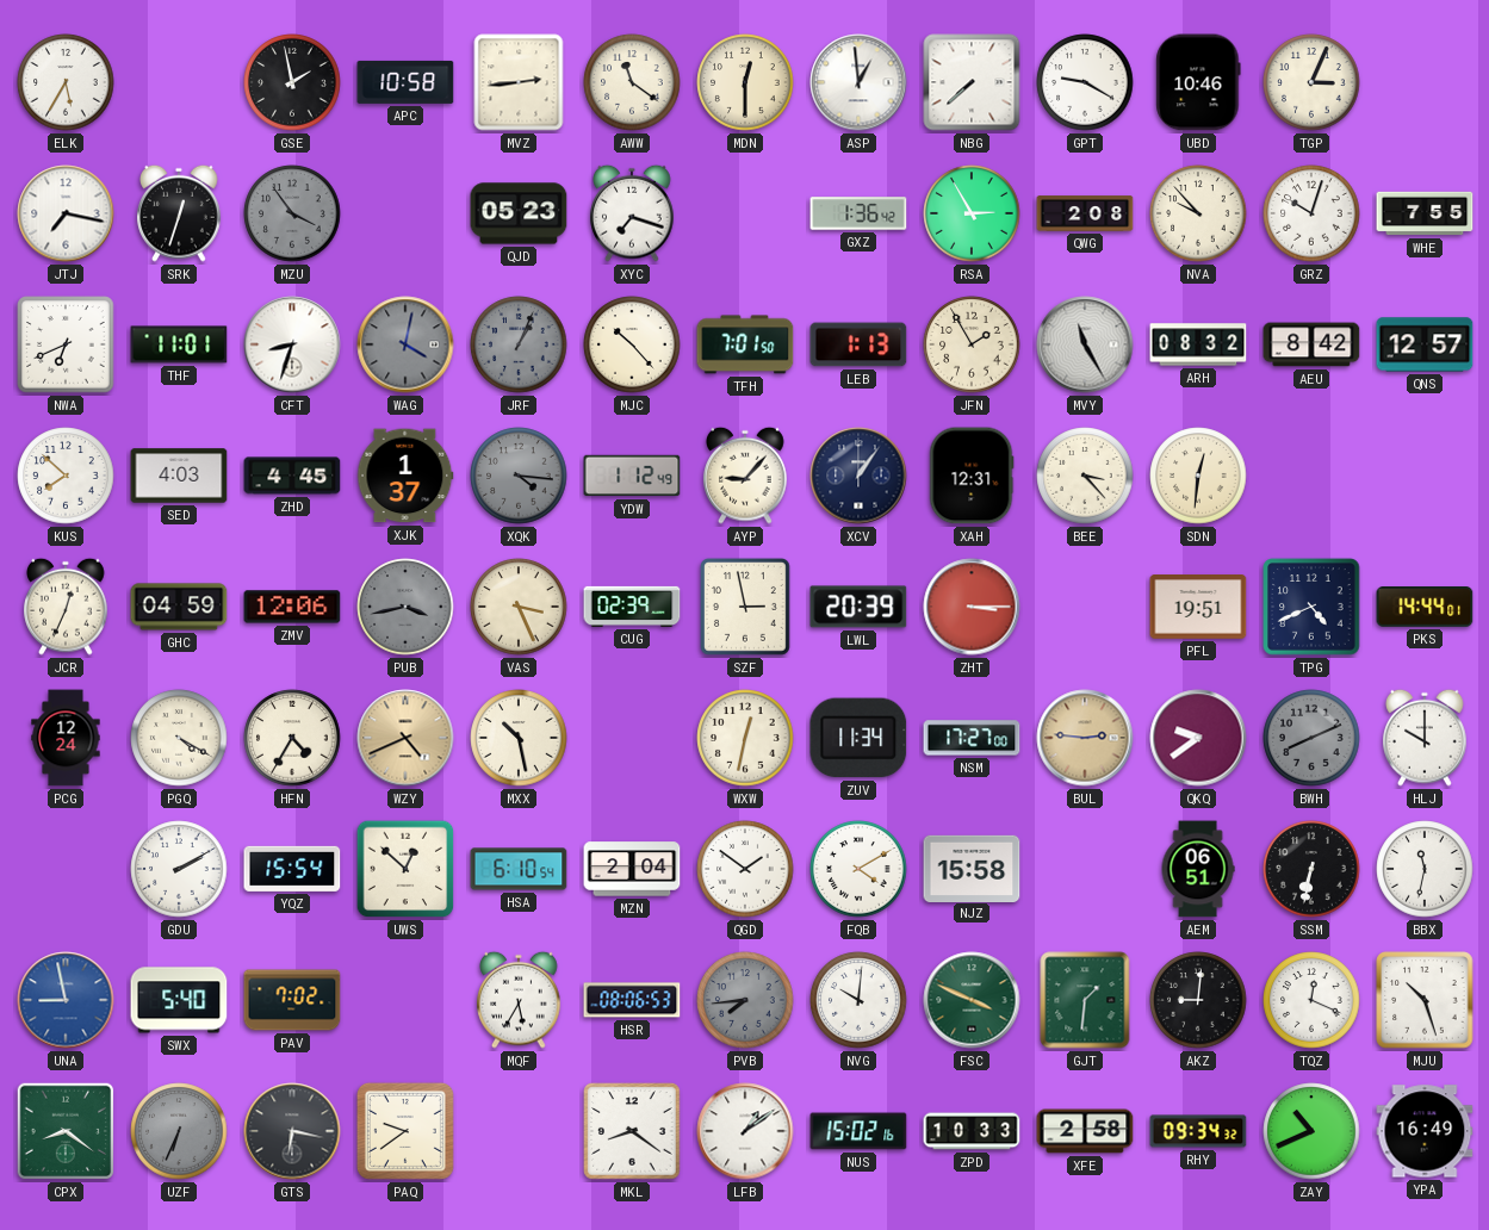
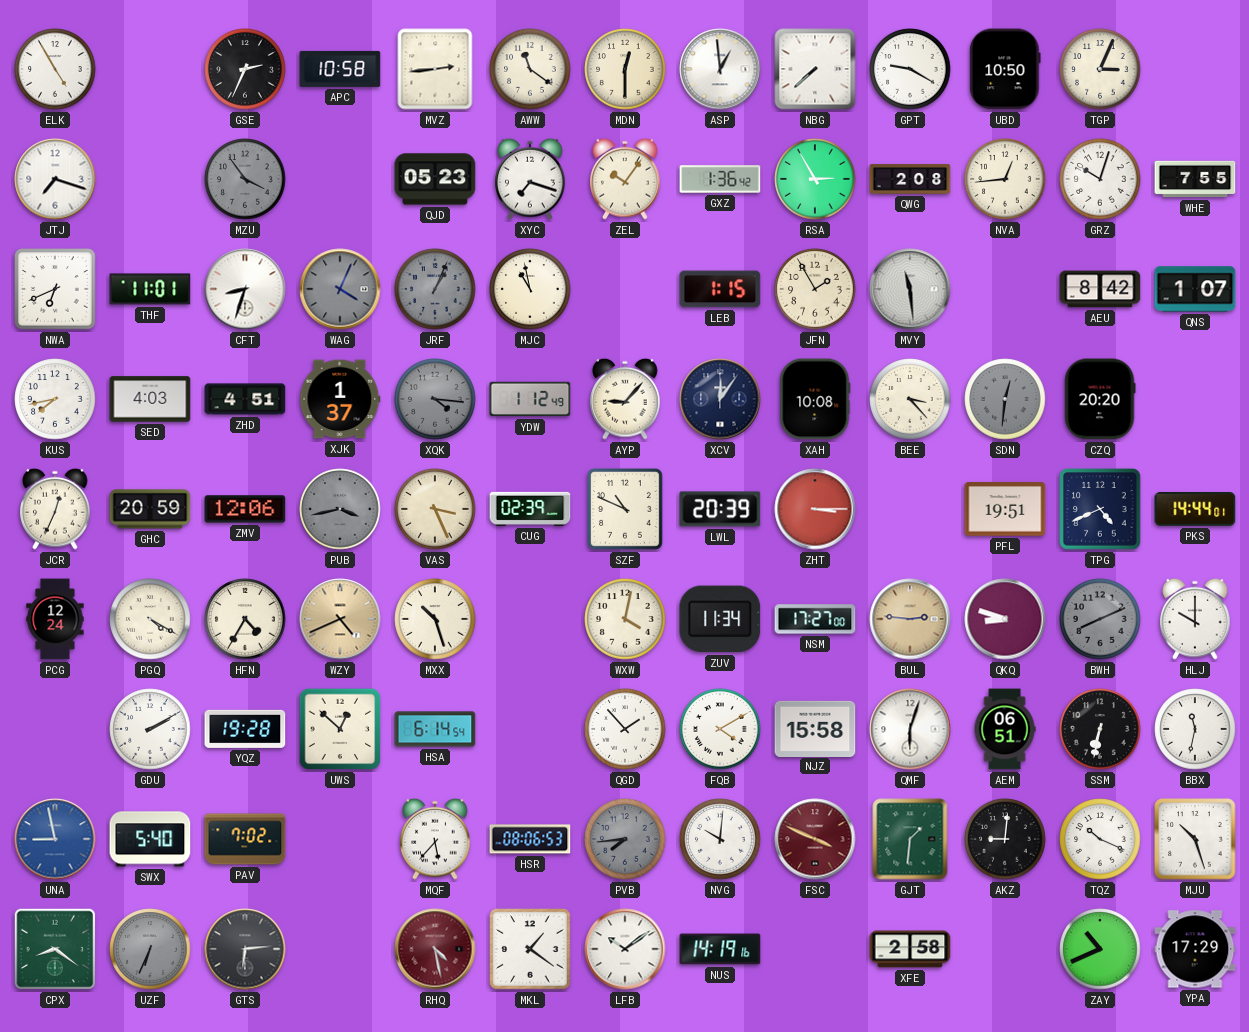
ELK: 5:35 -> 4:55
GSE: 1:58 -> 2:34
UBD: 10:46 -> 10:50
JTJ: 7:17 -> 7:18
SRK: 12:33 -> none
ZEL: none -> 10:06
NVA: 9:53 -> 12:44
WAG: 4:02 -> 4:04
MJC: 10:23 -> 10:58
TFH: 7:01 -> none
LEB: 1:13 -> 1:15
MVY: 11:25 -> 11:29
ARH: 08:32 -> none
QNS: 12:57 -> 1:07
KUS: 7:52 -> 7:43
ZHD: 4:45 -> 4:51
XCV: 1:06 -> 12:06
XAH: 12:31 -> 10:08
SDN dial: cream -> grey
CZQ: none -> 20:20
GHC: 04:59 -> 20:59
SZF: 2:58 -> 10:49
MXX: 10:28 -> 10:27
WXW: 12:32 -> 4:02
QKQ: 9:39 -> 8:48
YQZ: 15:54 -> 19:28
HSA: 6:10 -> 6:14
MZN: 2:04 -> none
QGD: 1:51 -> 1:53
QMF: none -> 6:03
MQF: 5:35 -> 5:37
FSC dial: green -> burgundy
TQZ: 12:19 -> 10:19
GTS: 6:17 -> 6:14
PAQ: 9:39 -> none
RHQ: none -> 4:28
MKL: 8:21 -> 1:21
LFB: 1:09 -> 10:09
NUS: 15:02 -> 14:19
ZPD: 10:33 -> none
RHY: 09:34 -> none
YPA: 16:49 -> 17:29
